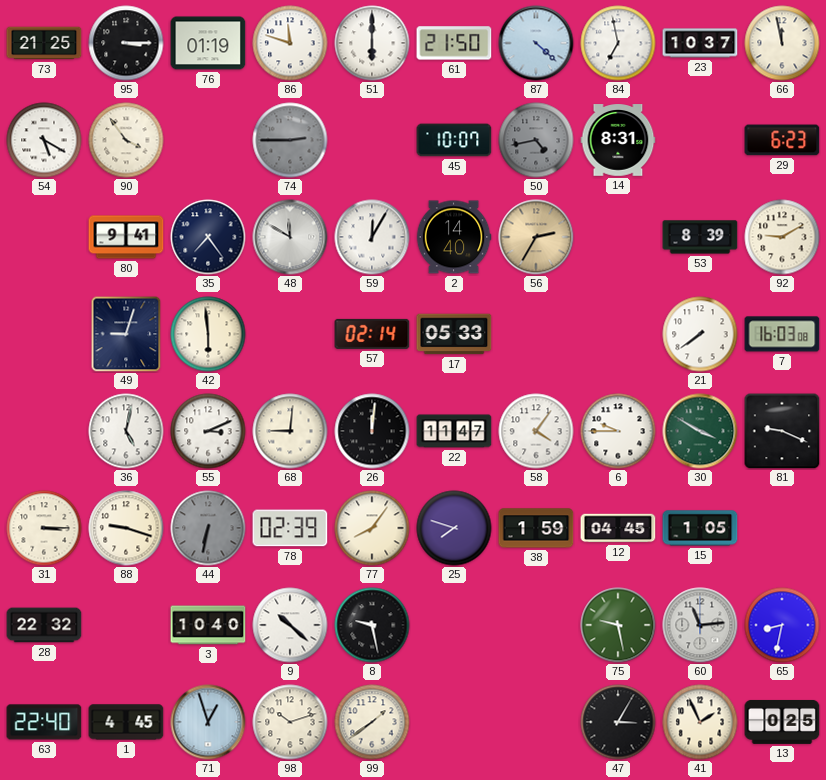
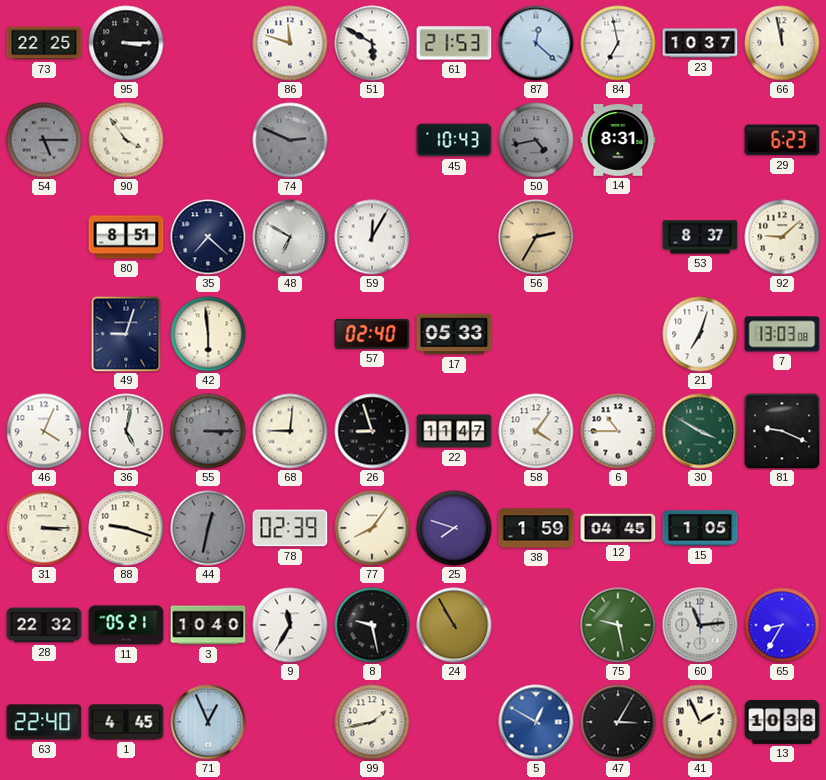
73: 21:25 -> 22:25
76: 01:19 -> none
51: 6:00 -> 5:50
61: 21:50 -> 21:53
87: 4:22 -> 12:22
54: 5:20 -> 5:15
54 dial: white -> grey
74: 2:45 -> 2:49
45: 10:07 -> 10:43
80: 9:41 -> 8:51
35: 7:24 -> 7:22
48: 11:50 -> 6:50
2: 14:40 -> none
53: 8:39 -> 8:37
92: 9:10 -> 9:08
57: 02:14 -> 02:40
21: 7:39 -> 7:03
7: 16:03 -> 13:03
46: none -> 4:04
55: 3:11 -> 3:15
55 dial: white -> grey
26: 12:01 -> 8:57
6: 9:45 -> 10:45
44: 6:32 -> 12:32
11: none -> 05:21
9: 10:22 -> 11:35
24: none -> 10:55
65: 8:32 -> 8:35
71: 12:57 -> 12:56
98: 10:12 -> none
99: 1:39 -> 1:43
5: none -> 12:50
13: 0:25 -> 10:38
